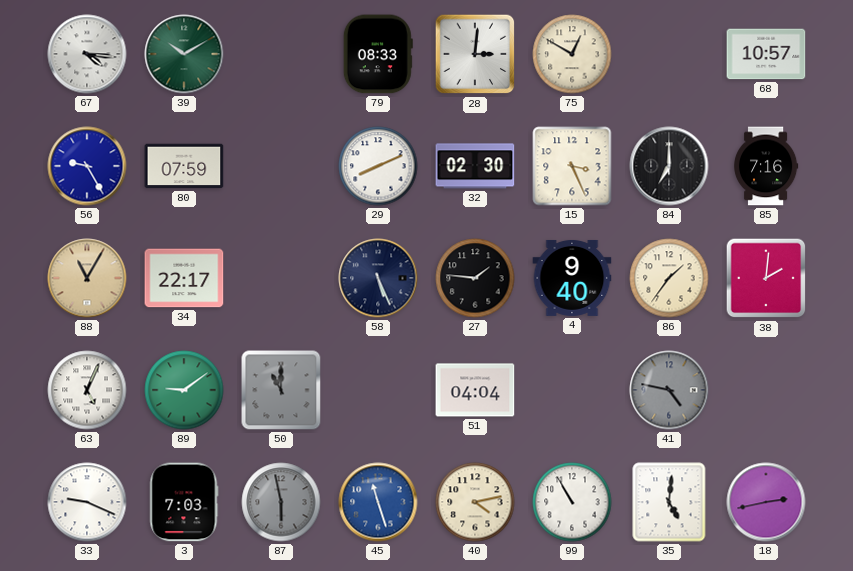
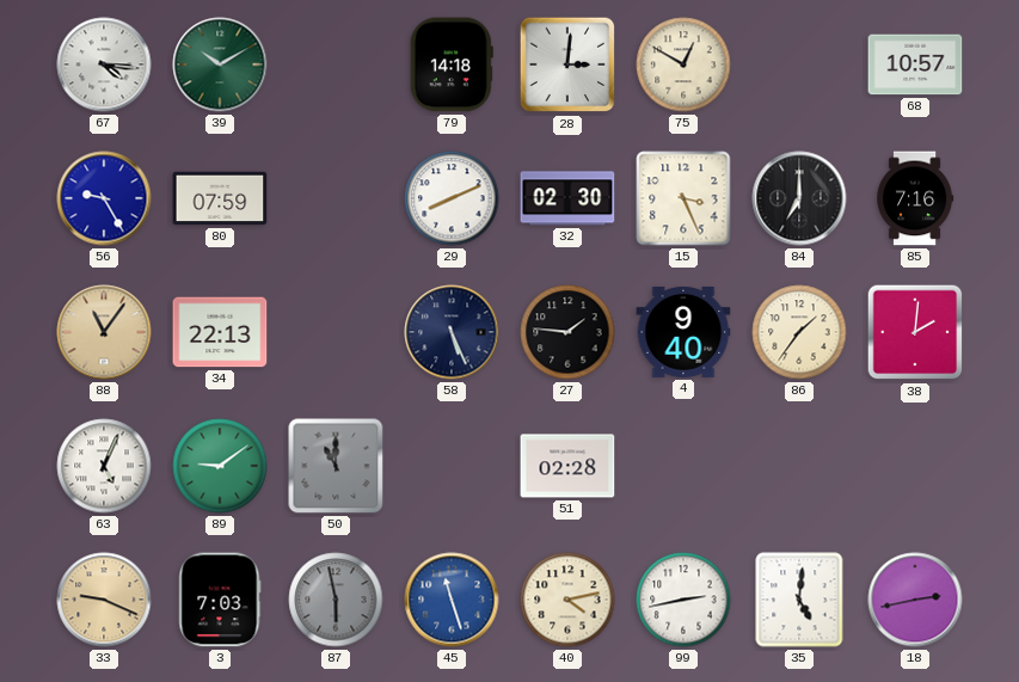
79: 08:33 -> 14:18
88: 11:05 -> 11:06
34: 22:17 -> 22:13
51: 04:04 -> 02:28
41: 4:47 -> none
33 dial: white -> champagne
99: 10:55 -> 2:43
